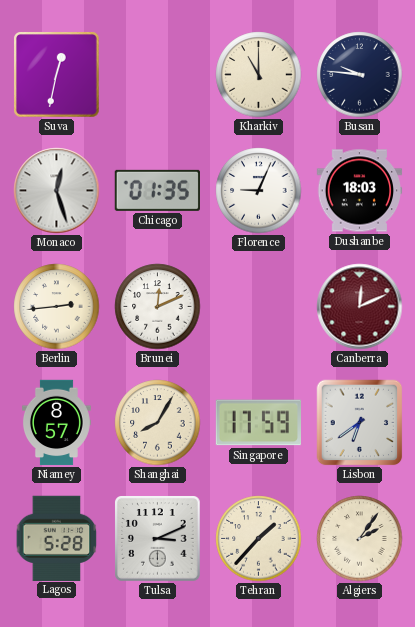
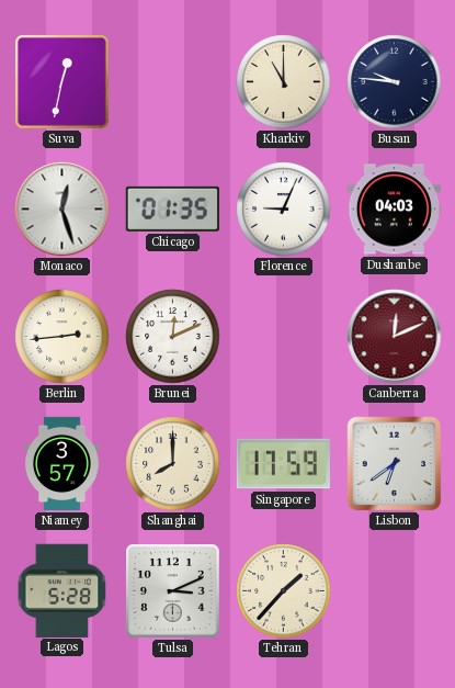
Dushanbe: 18:03 -> 04:03
Niamey: 8:57 -> 3:57
Shanghai: 8:05 -> 8:00
Algiers: 2:06 -> none
